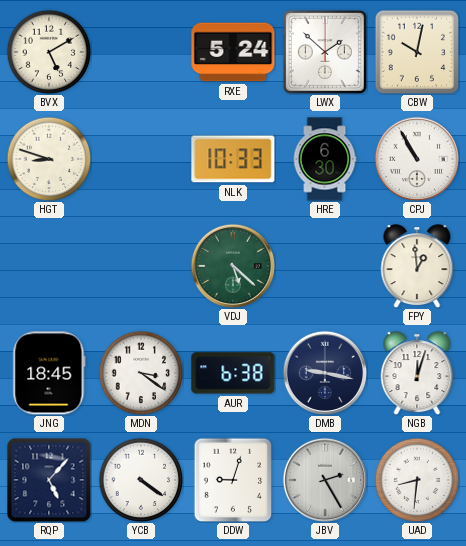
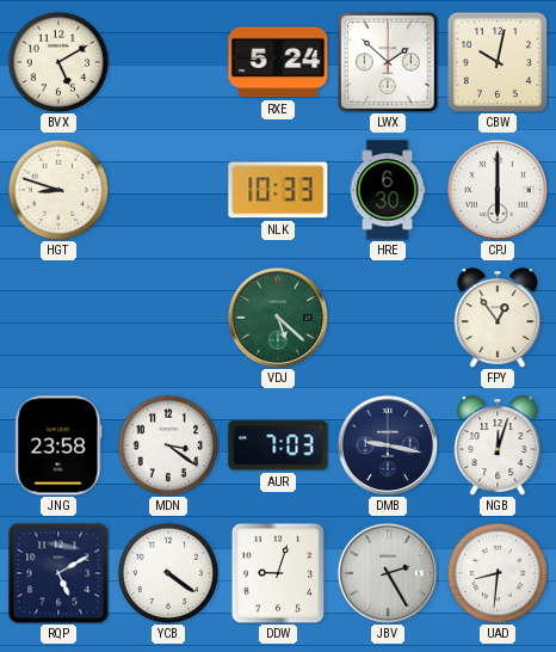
CPJ: 10:55 -> 6:00
FPY: 12:59 -> 12:54
JNG: 18:45 -> 23:58
AUR: 6:38 -> 7:03
RQP: 5:07 -> 5:10
